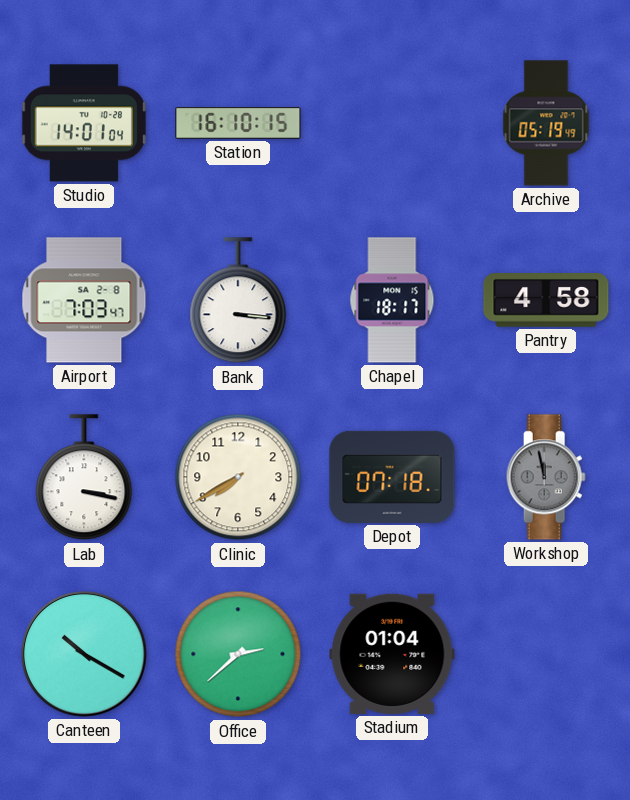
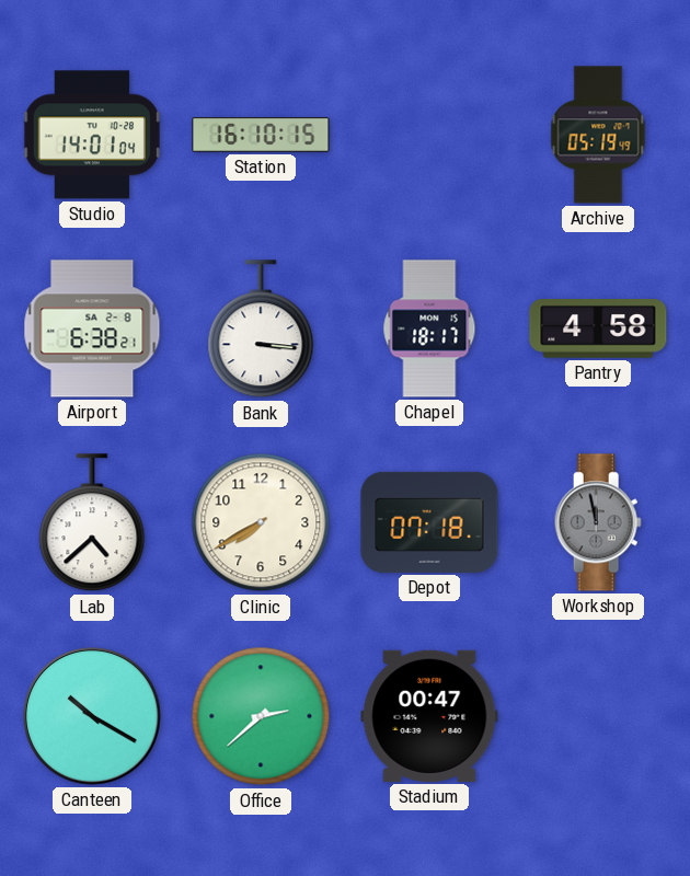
Airport: 7:03 -> 6:38
Lab: 3:17 -> 4:38
Stadium: 01:04 -> 00:47
